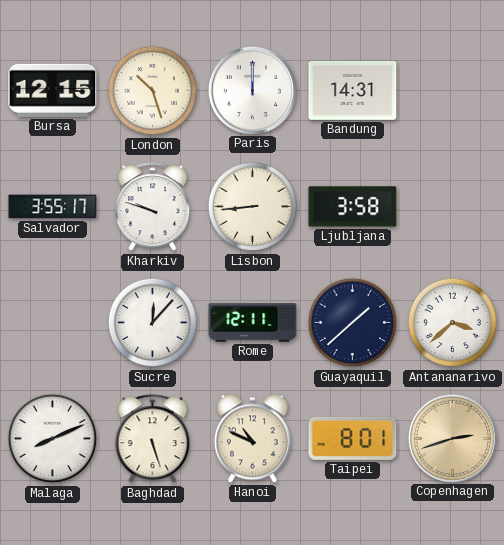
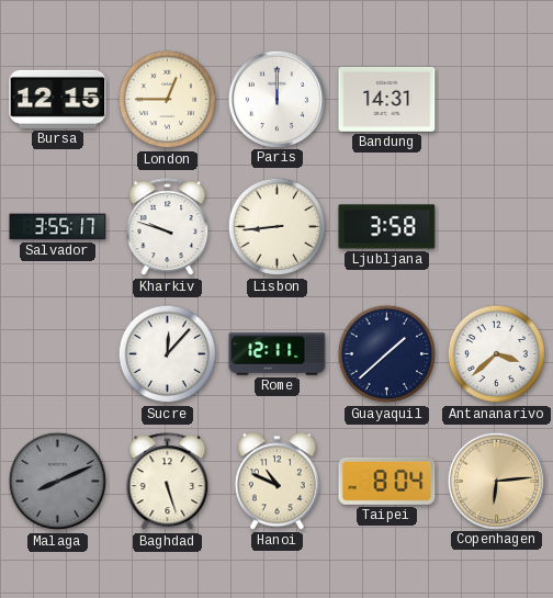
London: 10:27 -> 12:45
Malaga dial: white -> grey
Taipei: 8:01 -> 8:04
Copenhagen: 2:42 -> 6:14
